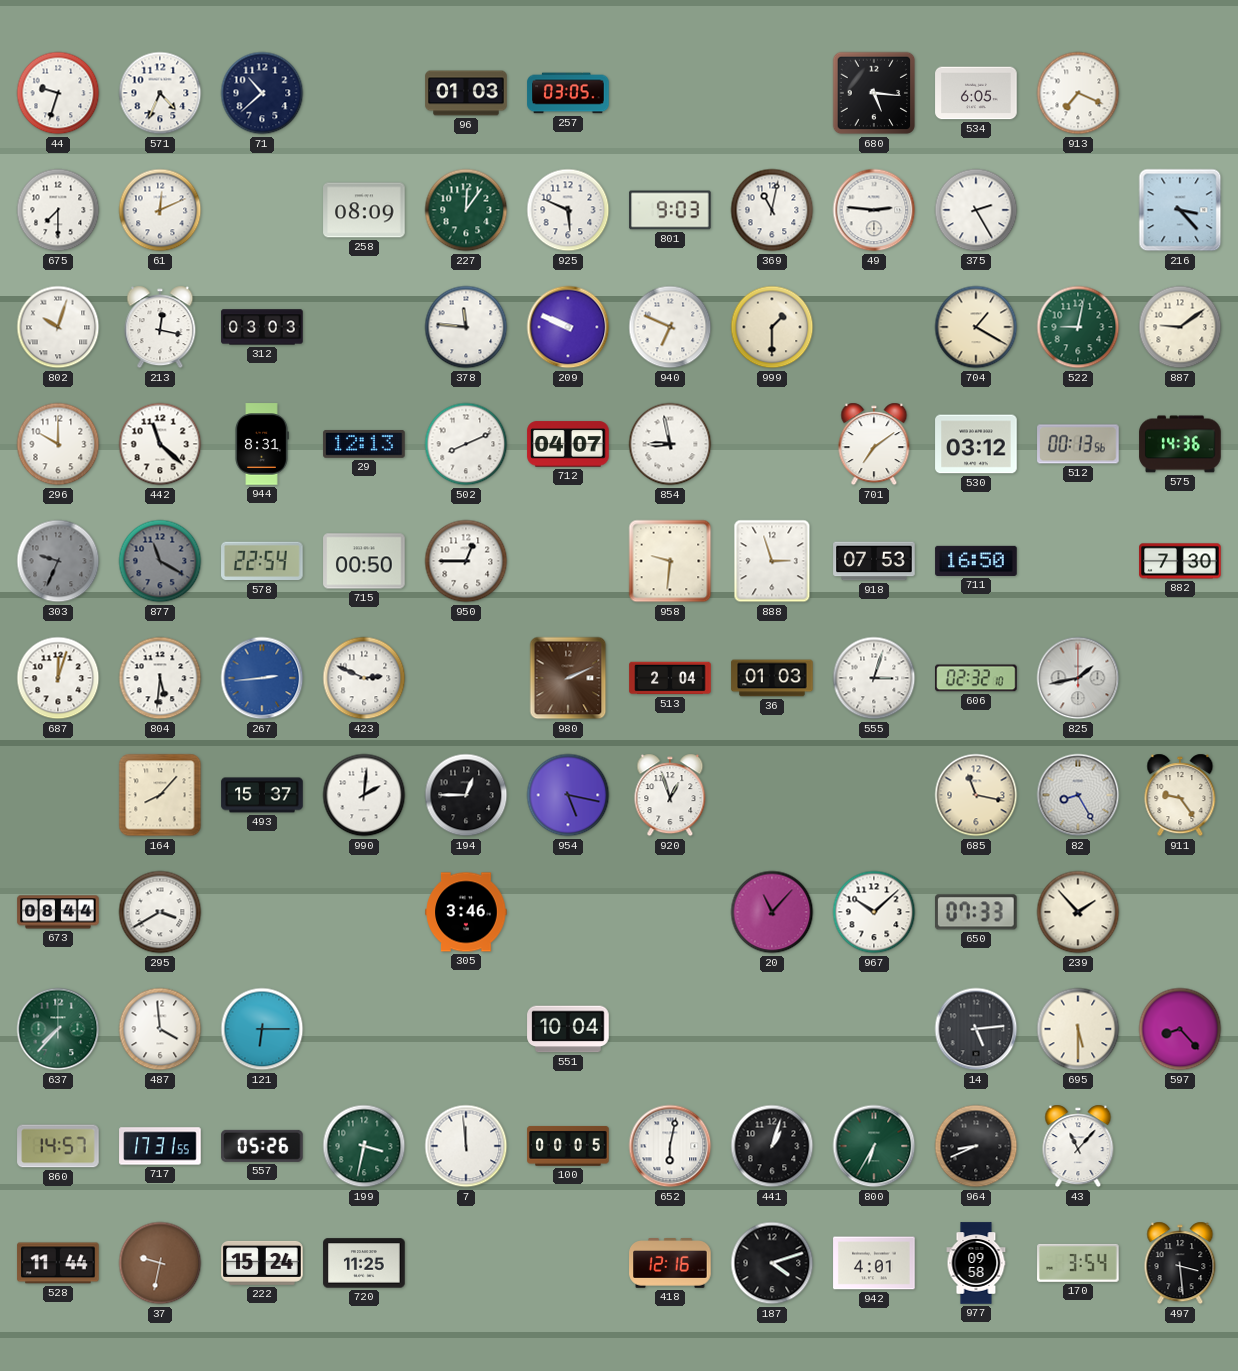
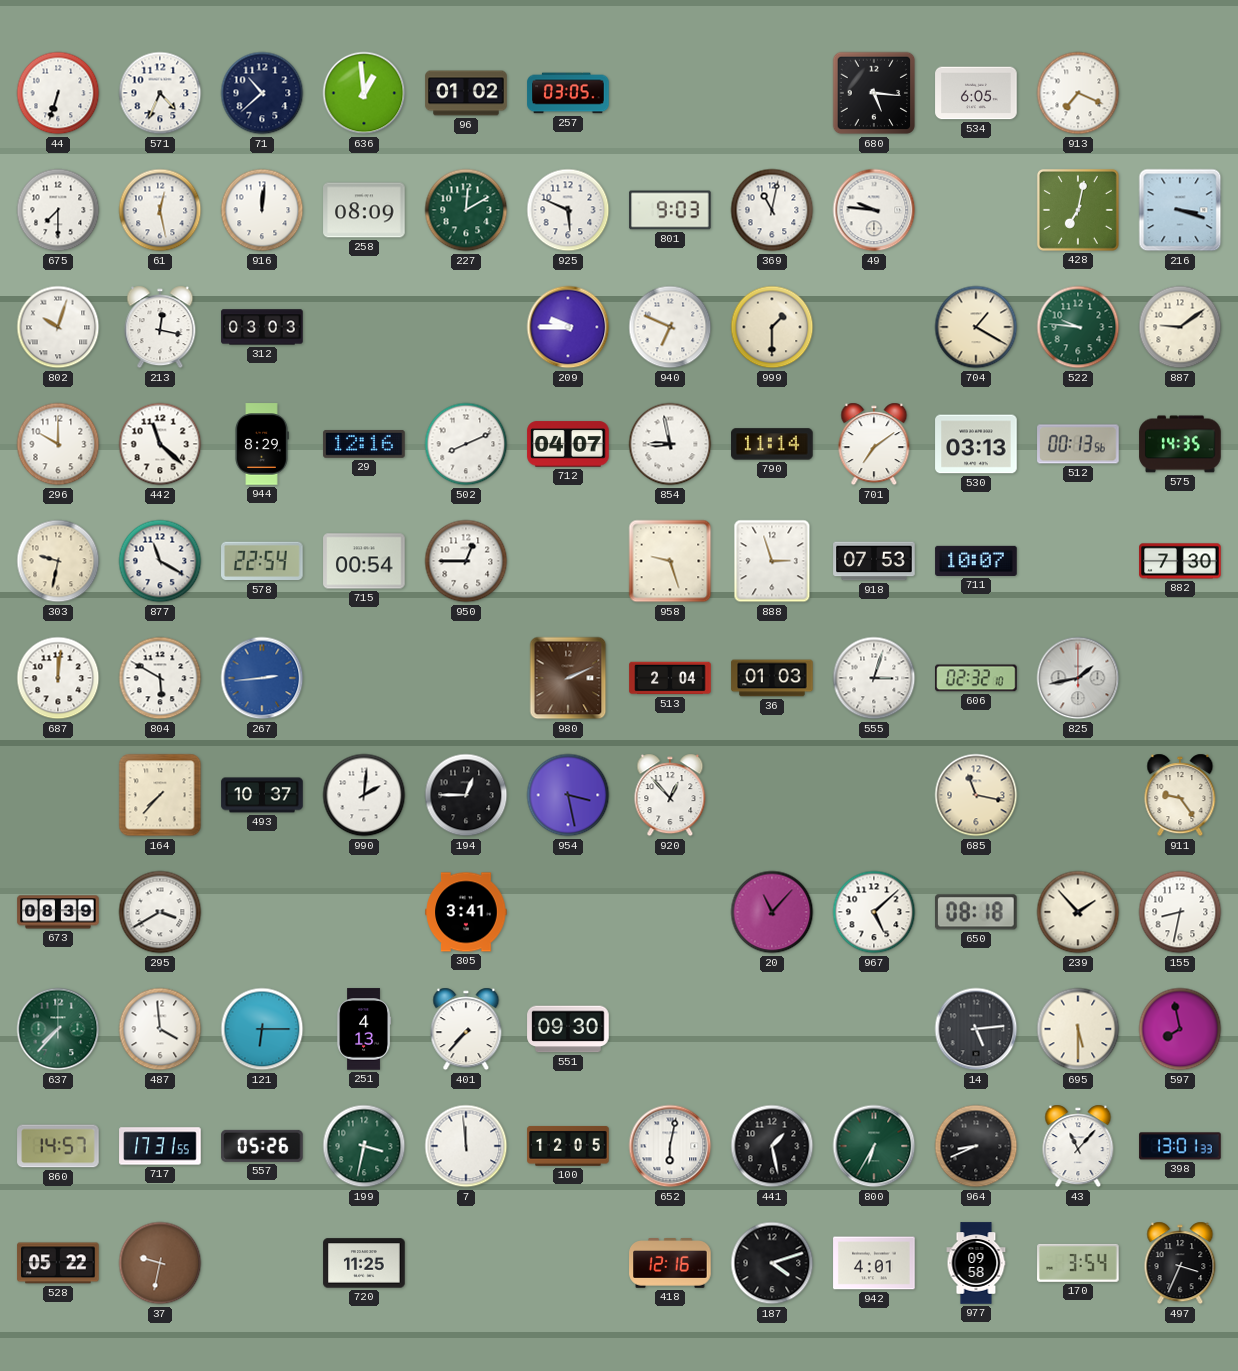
44: 9:33 -> 6:33
636: none -> 12:59
96: 01:03 -> 01:02
61: 12:11 -> 12:28
916: none -> 12:01
227: 12:06 -> 12:10
49: 2:46 -> 9:46
375: 2:25 -> none
428: none -> 7:02
216: 3:23 -> 3:18
378: 11:46 -> none
209: 9:49 -> 9:45
522: 9:02 -> 9:46
944: 8:31 -> 8:29
29: 12:13 -> 12:16
790: none -> 11:14
530: 03:12 -> 03:13
575: 14:36 -> 14:35
303: 9:34 -> 9:32
303 dial: grey -> cream
877 dial: grey -> white
715: 00:50 -> 00:54
958: 9:31 -> 9:27
711: 16:50 -> 10:07
687: 12:03 -> 12:01
804: 5:31 -> 5:50
423: 2:49 -> none
164: 8:07 -> 7:37
493: 15:37 -> 10:37
954: 5:17 -> 3:28
920: 12:57 -> 12:53
82: 8:25 -> none
673: 08:44 -> 08:39
305: 3:46 -> 3:41
967: 10:08 -> 5:08
650: 07:33 -> 08:18
155: none -> 8:32
251: none -> 4:13
401: none -> 7:37
551: 10:04 -> 09:30
597: 8:23 -> 7:58
100: 00:05 -> 12:05
441: 1:03 -> 1:28
398: none -> 13:01
528: 11:44 -> 05:22
222: 15:24 -> none
497: 3:29 -> 3:34
